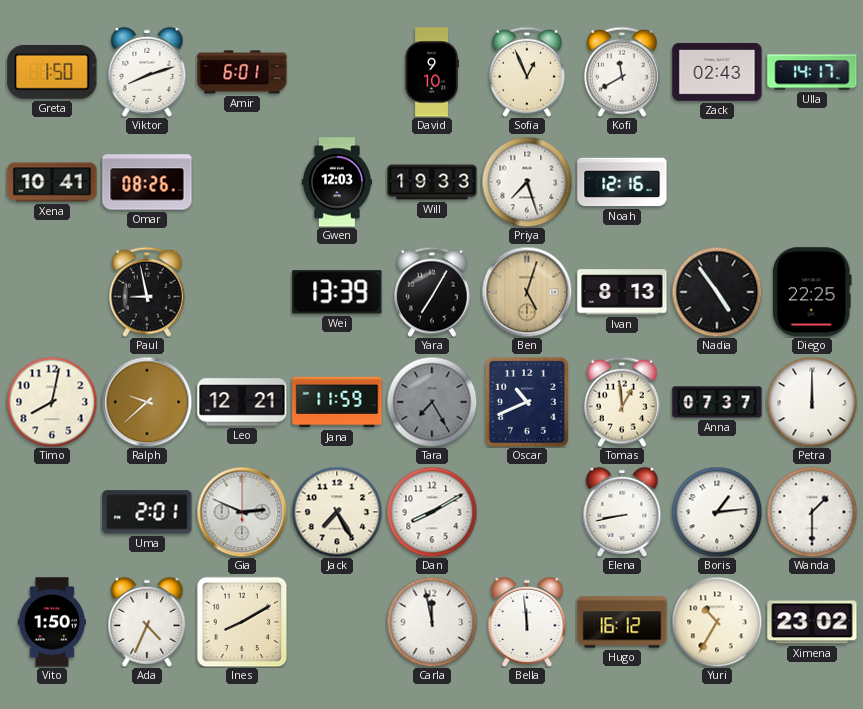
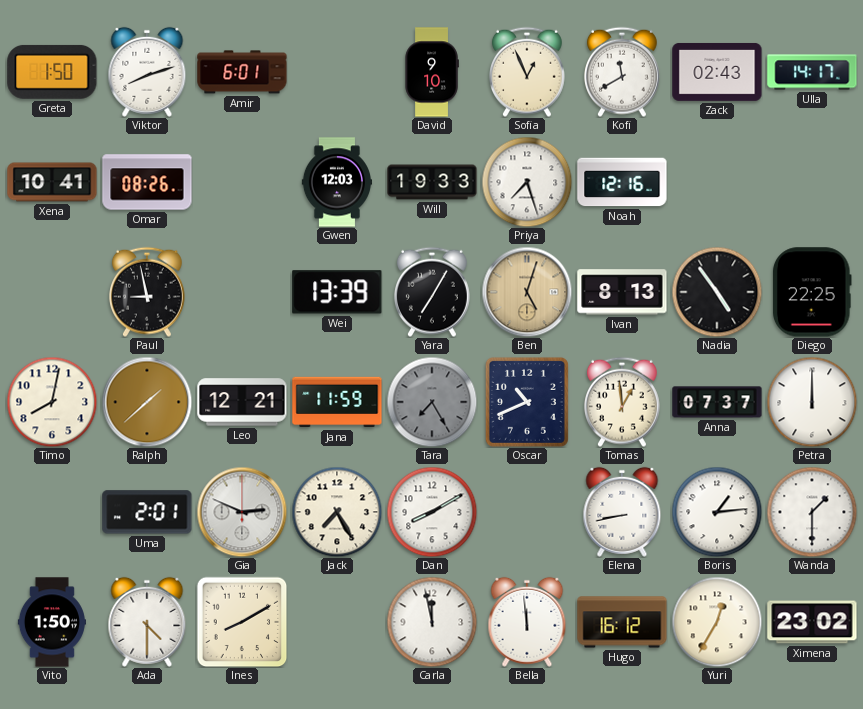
Ralph: 9:38 -> 1:38
Ada: 4:34 -> 4:30
Yuri: 10:35 -> 12:35
